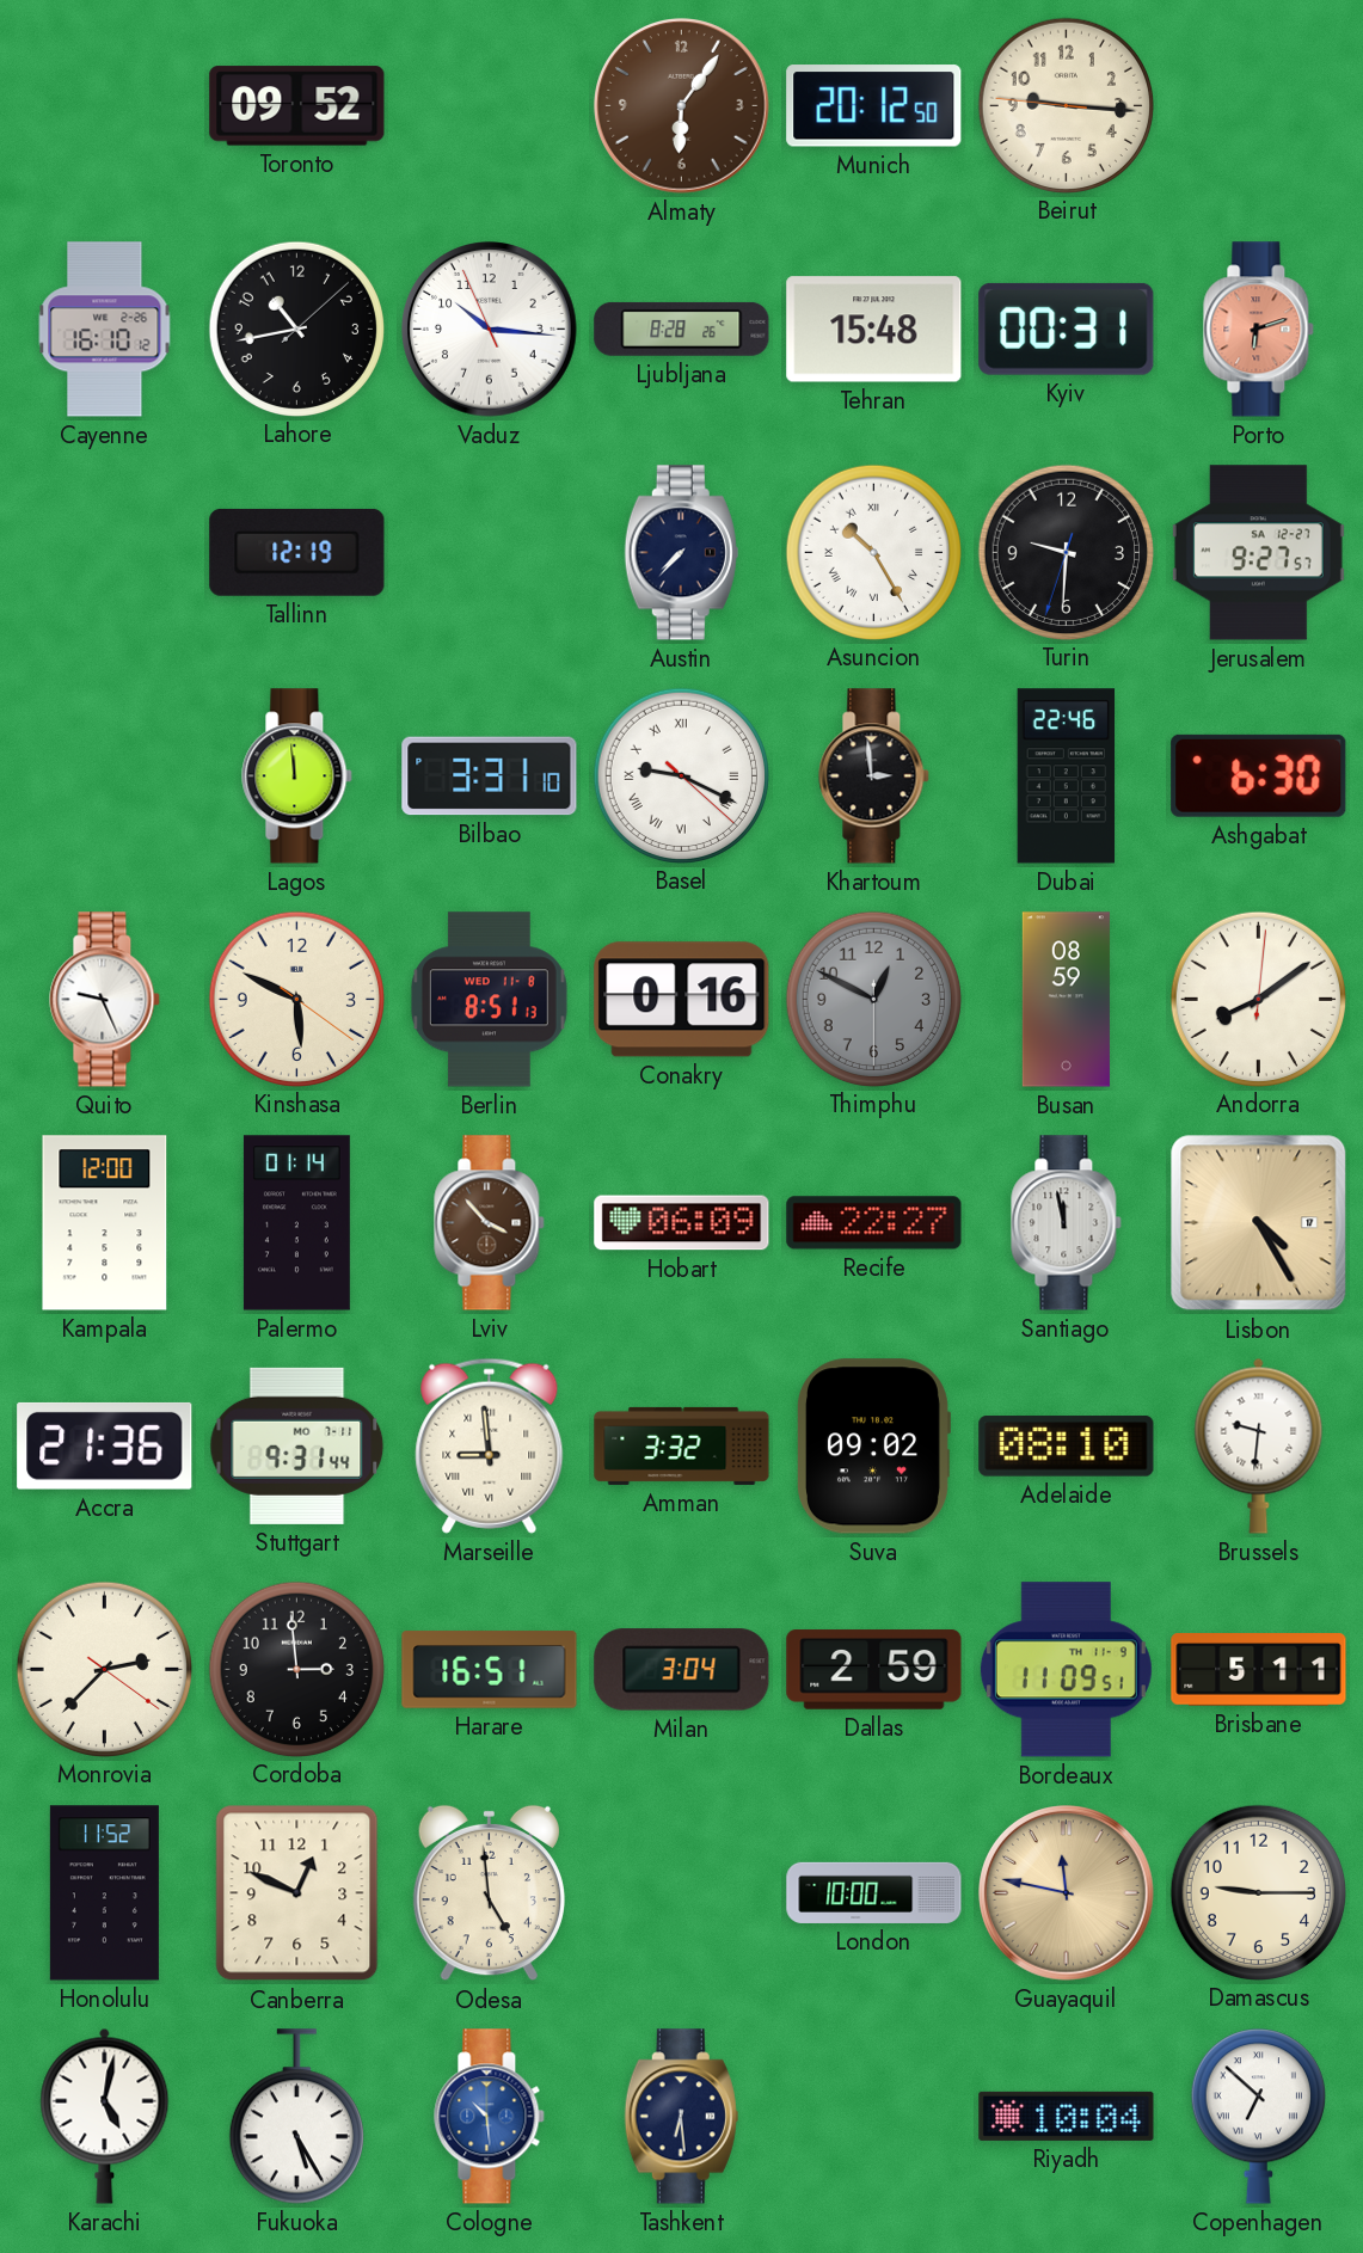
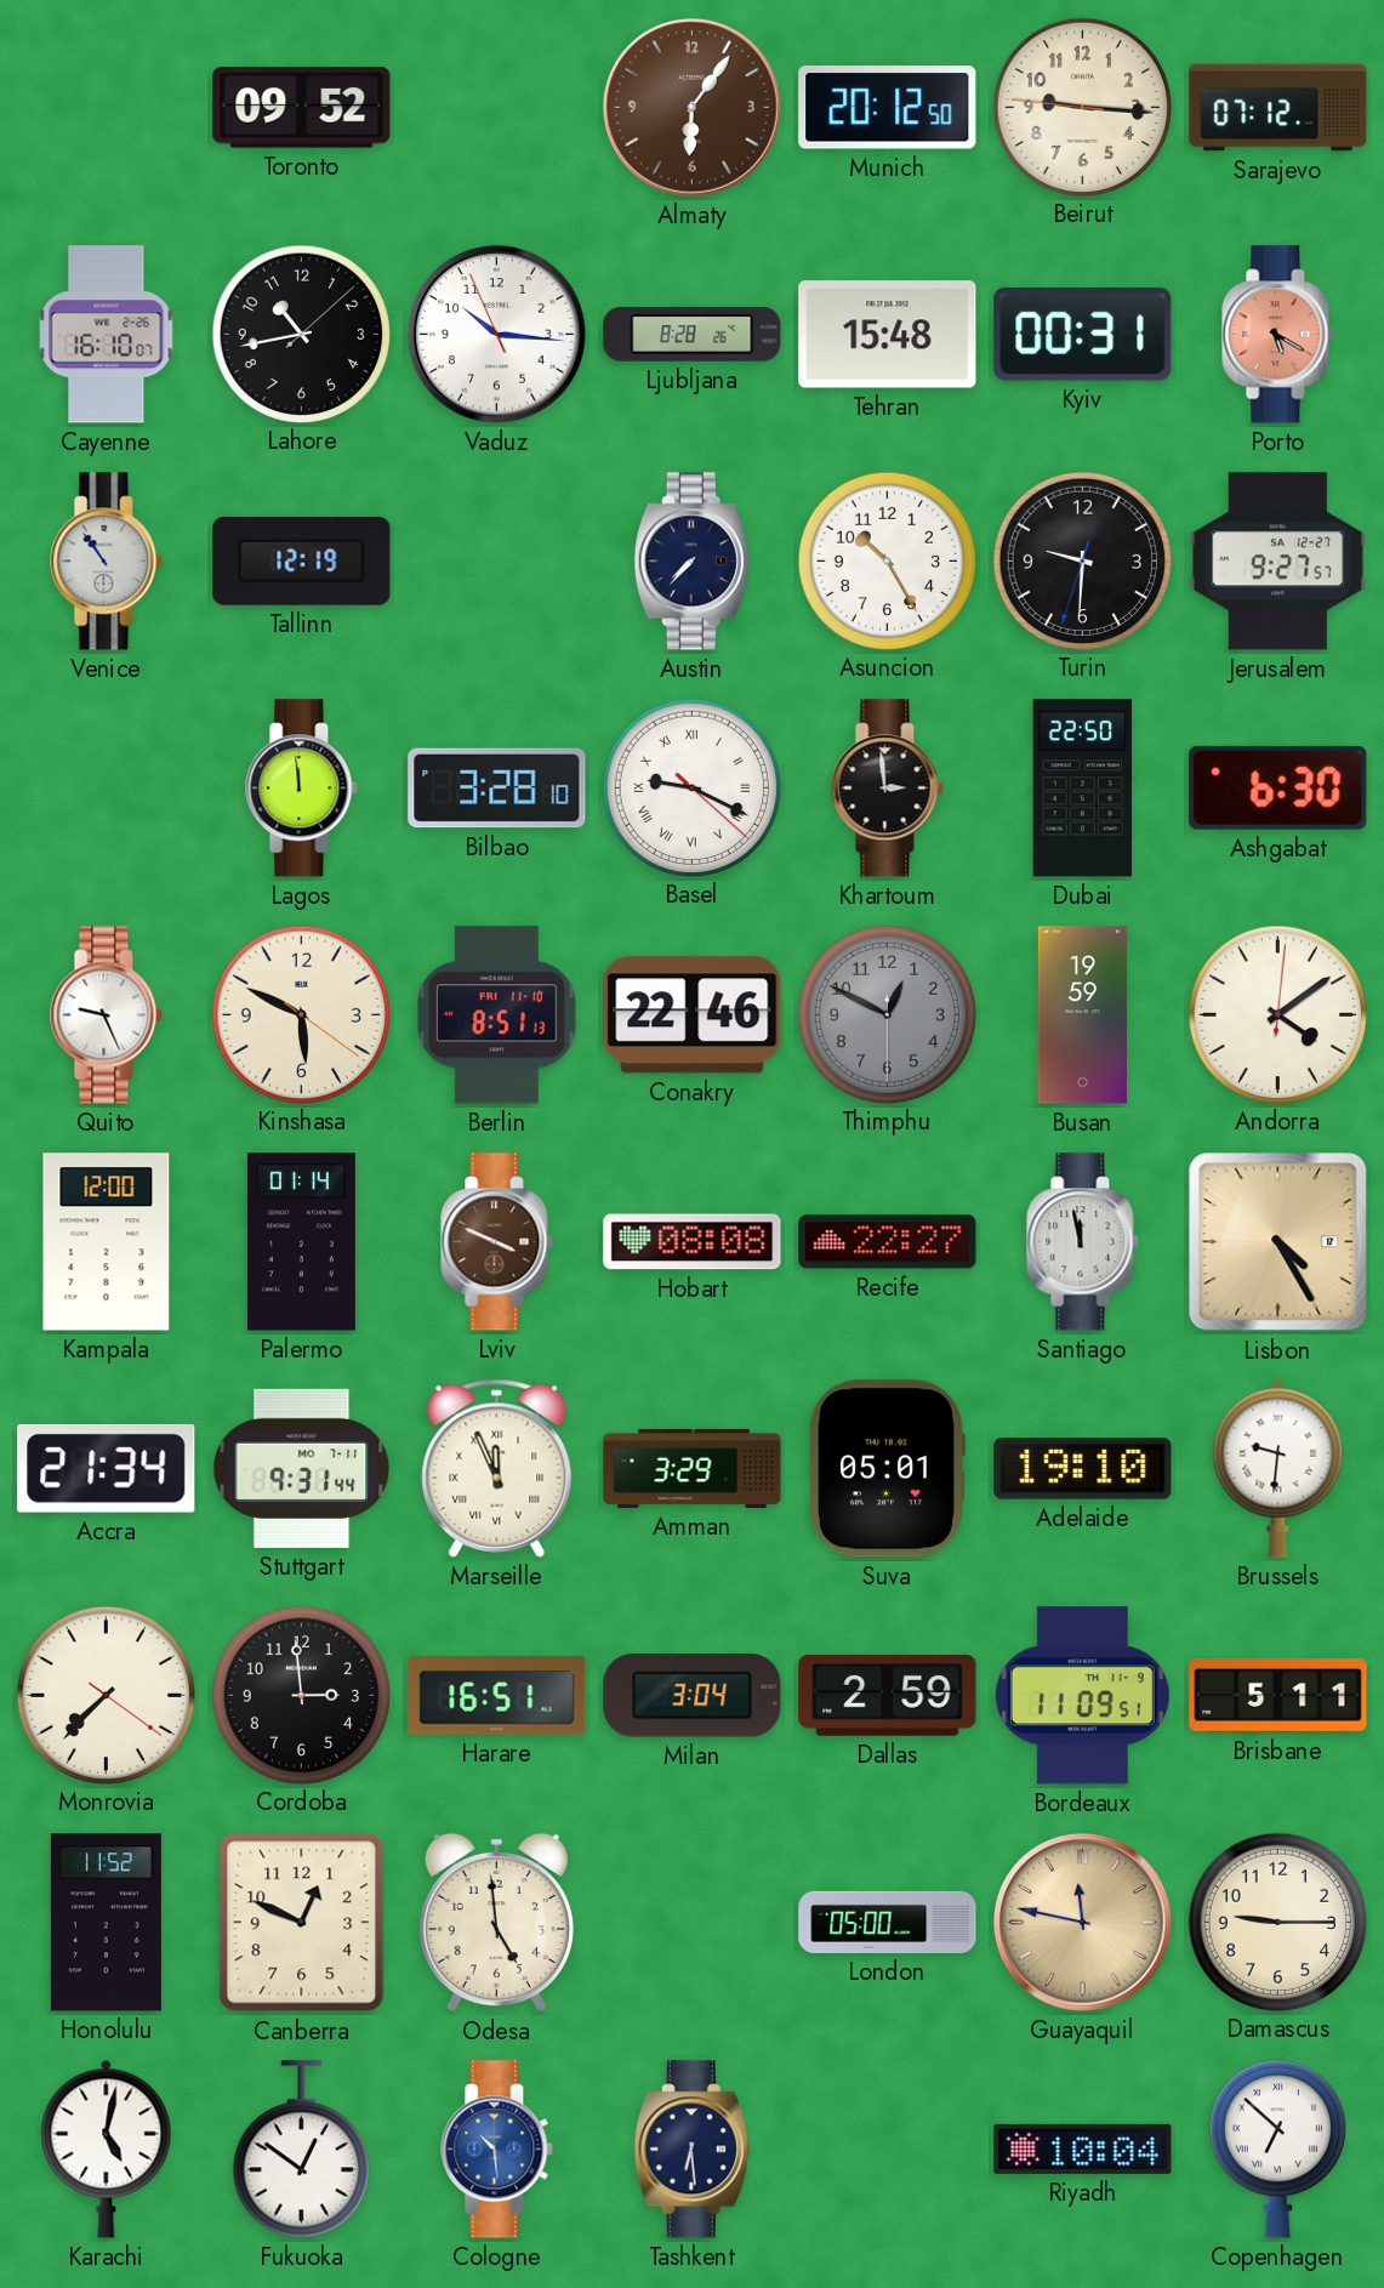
Sarajevo: none -> 07:12
Cayenne: 16:10:12 -> 16:10:07
Porto: 6:12 -> 5:20
Venice: none -> 10:54
Asuncion numerals: Roman -> Arabic
Bilbao: 3:31 -> 3:28
Dubai: 22:46 -> 22:50
Berlin date: WED 11-8 -> FRI 11-10
Conakry: 0:16 -> 22:46
Busan: 08:59 -> 19:59
Andorra: 8:09 -> 4:09
Lviv: 3:53 -> 3:49
Hobart: 06:09 -> 08:08
Accra: 21:36 -> 21:34
Marseille: 8:59 -> 11:56
Amman: 3:32 -> 3:29
Suva: 09:02 -> 05:01
Adelaide: 08:10 -> 19:10
Monrovia: 2:37 -> 7:37
London: 10:00 -> 05:00
Fukuoka: 5:25 -> 12:51
